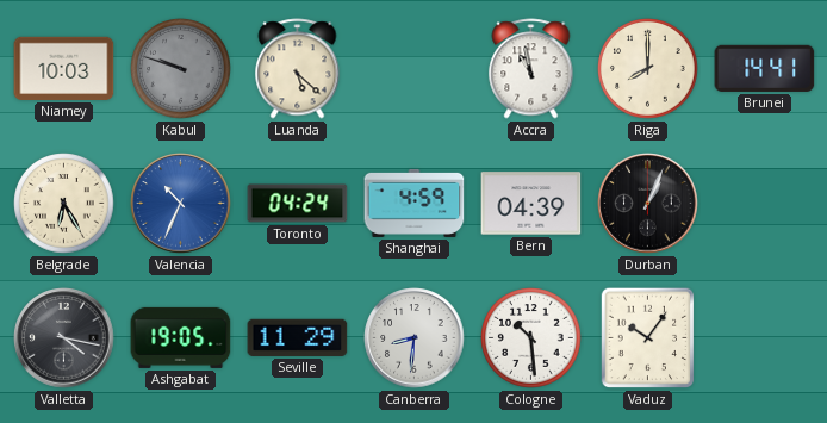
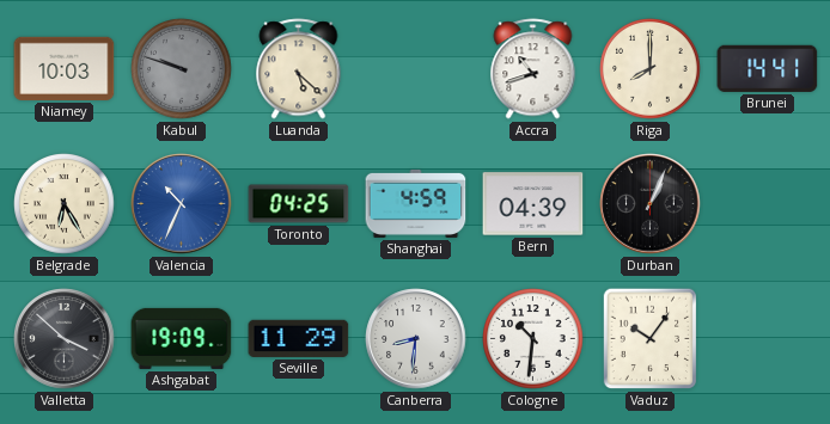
Accra: 10:58 -> 10:42
Toronto: 04:24 -> 04:25
Valletta: 4:17 -> 3:52
Ashgabat: 19:05 -> 19:09
Cologne: 10:29 -> 10:31
